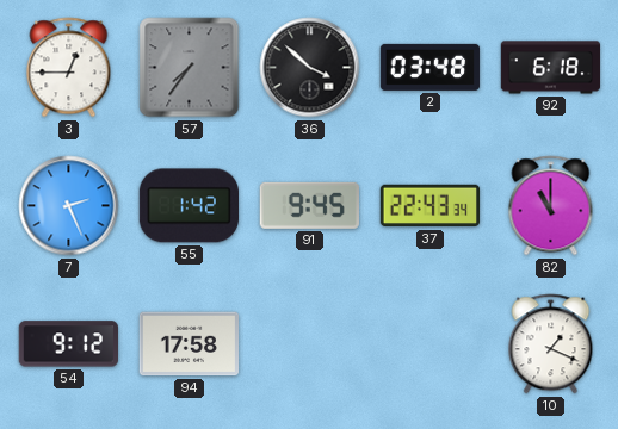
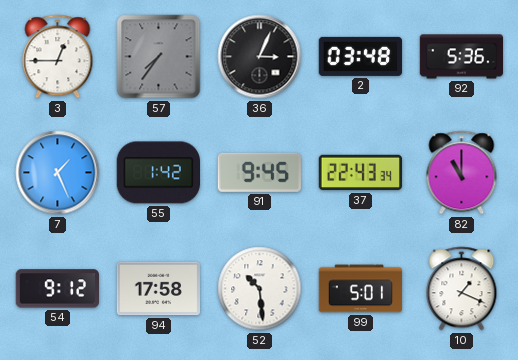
36: 3:52 -> 3:04
92: 6:18 -> 5:36
7: 2:26 -> 1:26
52: none -> 10:29
99: none -> 5:01
